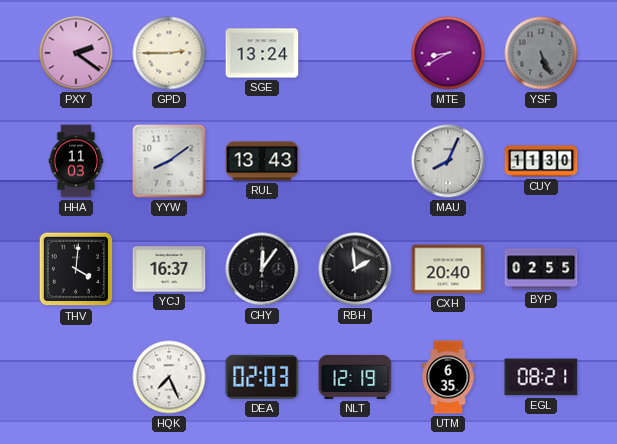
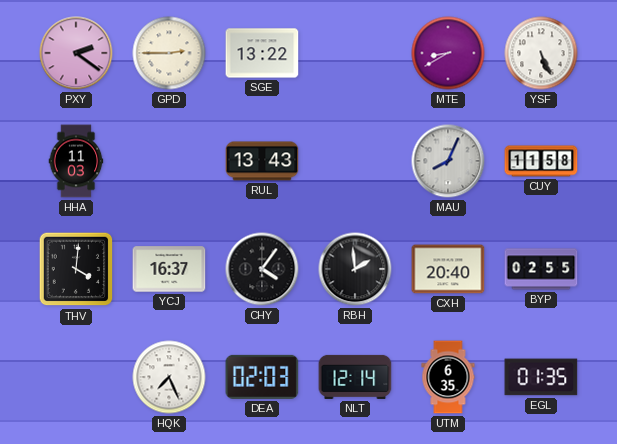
SGE: 13:24 -> 13:22
YSF dial: grey -> white
YYW: 8:09 -> none
CUY: 11:30 -> 11:58
CHY: 12:06 -> 4:06
NLT: 12:19 -> 12:14
EGL: 08:21 -> 01:35
